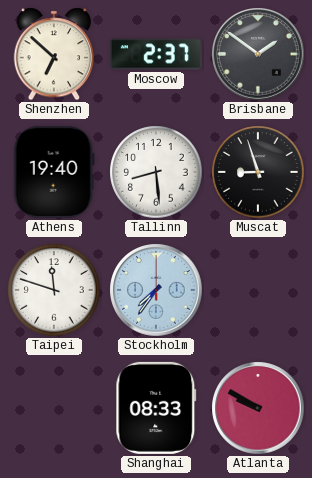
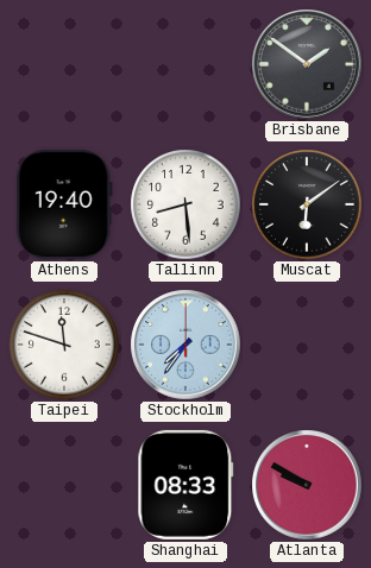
Shenzhen: 6:52 -> none
Moscow: 2:37 -> none
Muscat: 8:57 -> 6:09
